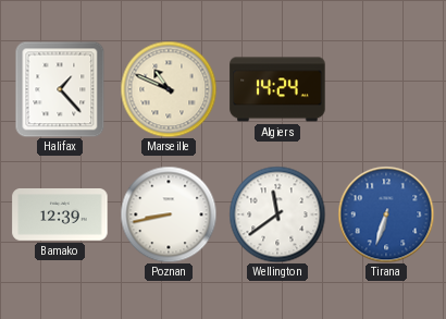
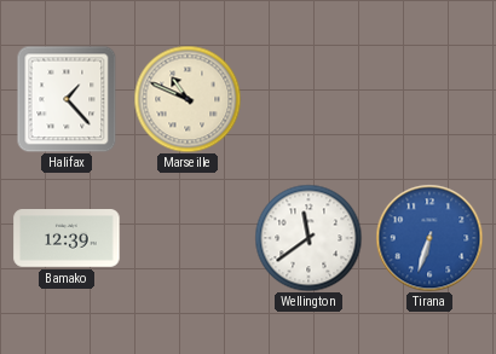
Algiers: 14:24 -> none
Poznan: 8:43 -> none
